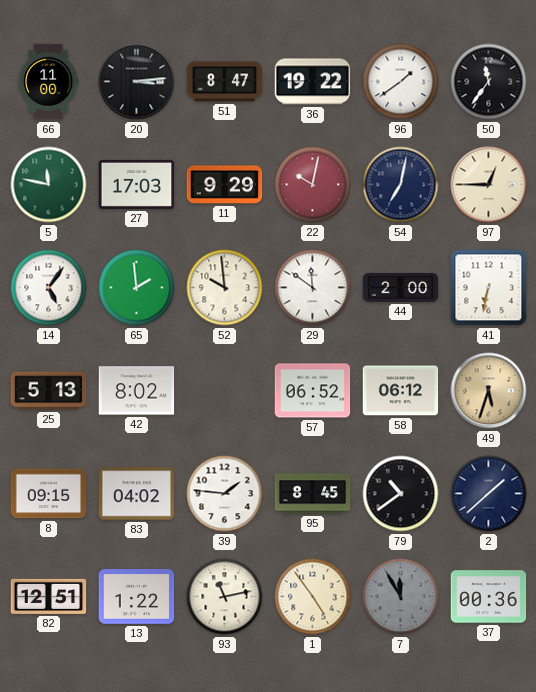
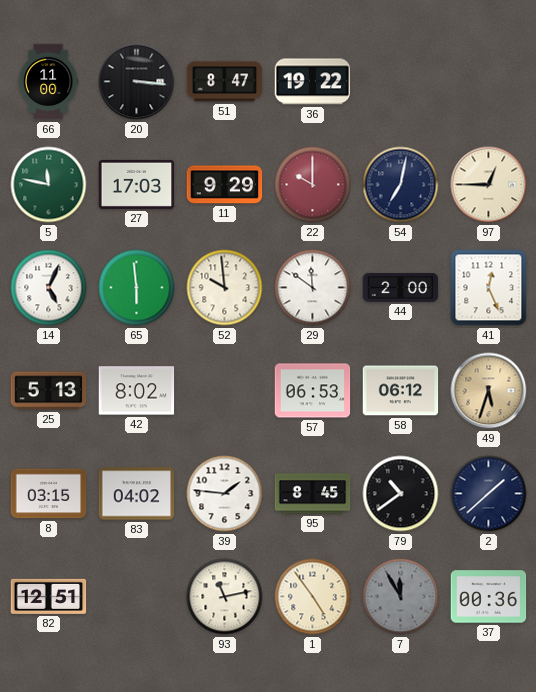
20: 3:14 -> 3:16
96: 1:39 -> none
50: 11:36 -> none
22: 10:02 -> 10:00
14: 5:06 -> 5:04
65: 1:59 -> 5:59
41: 6:32 -> 12:26
57: 06:52 -> 06:53
8: 09:15 -> 03:15
13: 1:22 -> none
